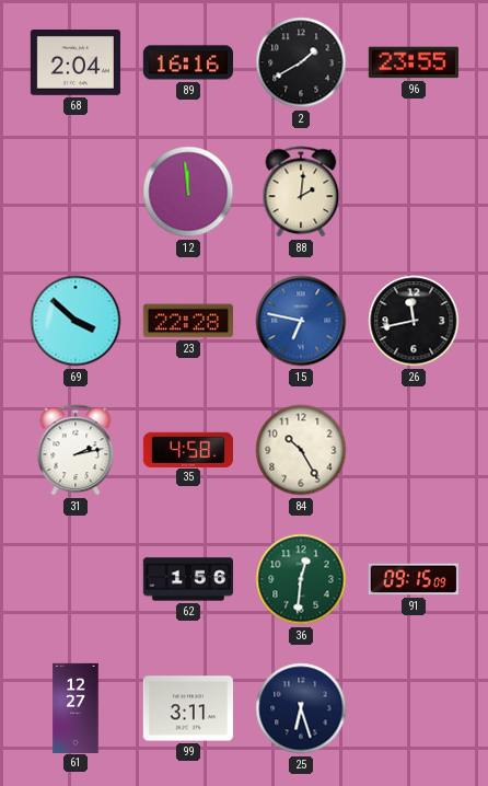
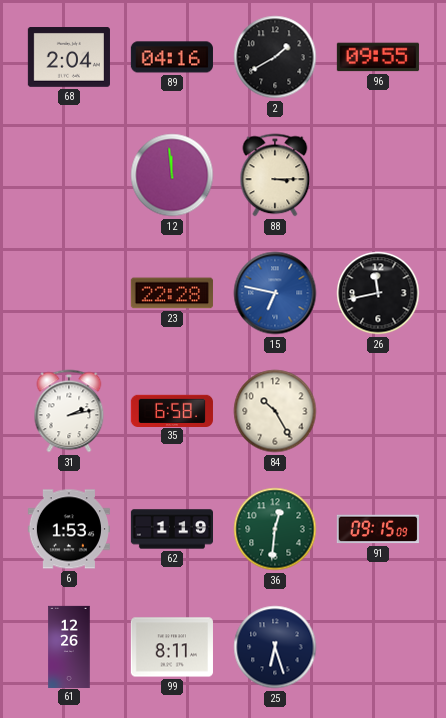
89: 16:16 -> 04:16
96: 23:55 -> 09:55
88: 2:01 -> 3:15
69: 3:52 -> none
35: 4:58 -> 6:58
6: none -> 1:53
62: 1:56 -> 1:19
61: 12:27 -> 12:26
99: 3:11 -> 8:11
